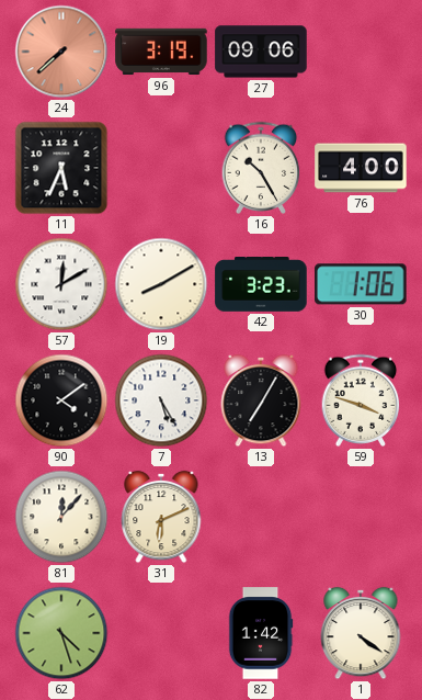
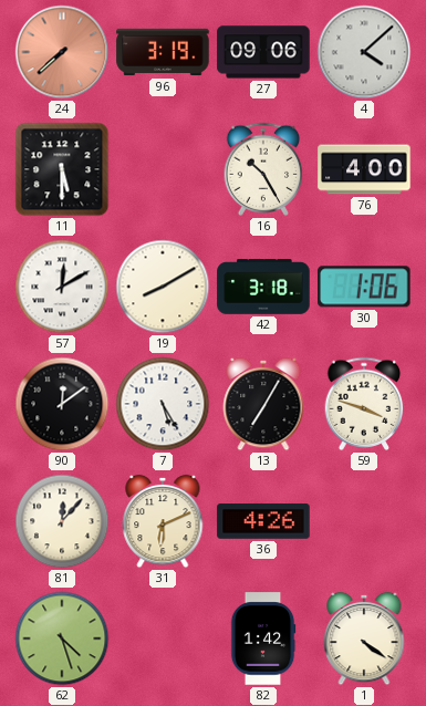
4: none -> 4:08
11: 5:34 -> 5:30
42: 3:23 -> 3:18
90: 4:09 -> 12:09
36: none -> 4:26
